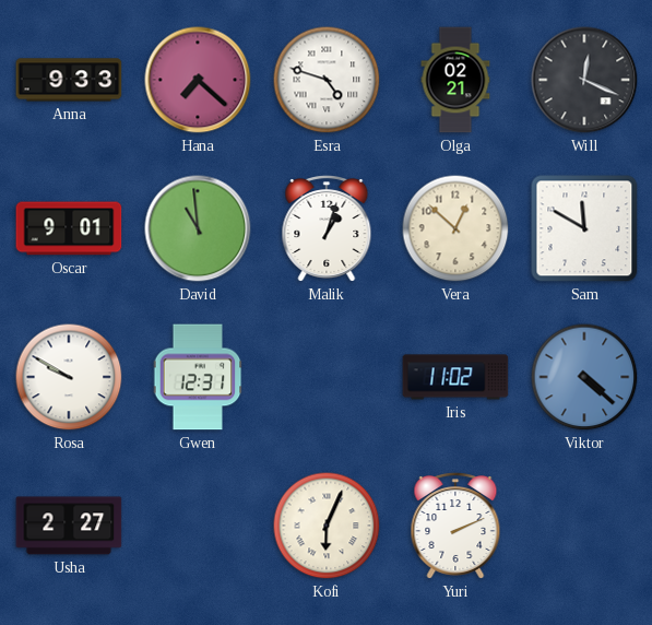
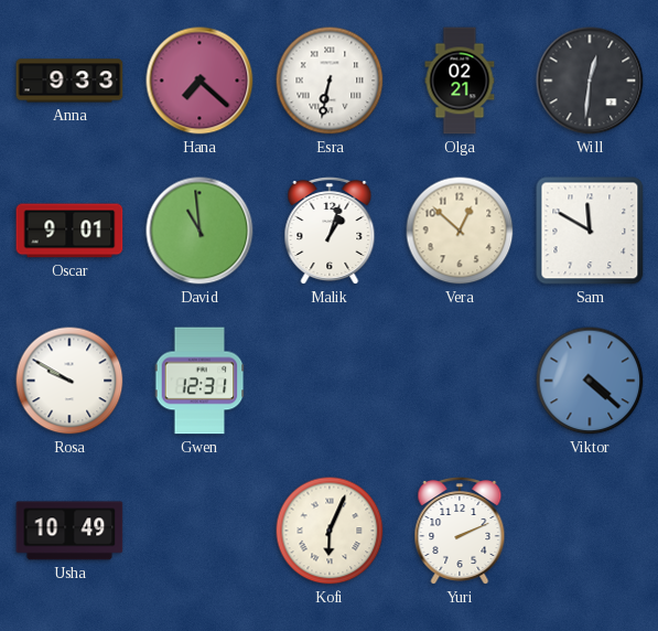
Esra: 4:48 -> 6:32
Will: 12:19 -> 12:31
Iris: 11:02 -> none
Usha: 2:27 -> 10:49
